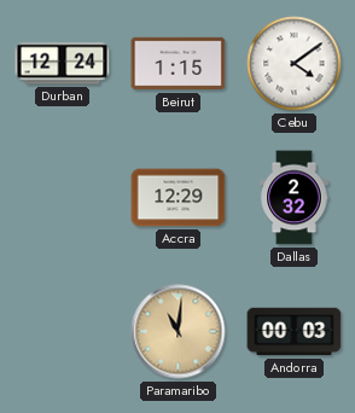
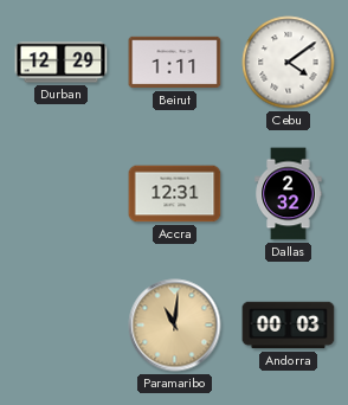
Durban: 12:24 -> 12:29
Beirut: 1:15 -> 1:11
Accra: 12:29 -> 12:31
